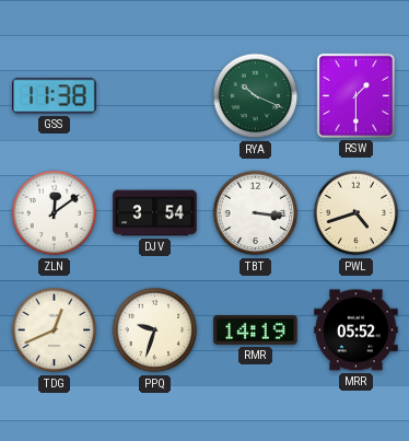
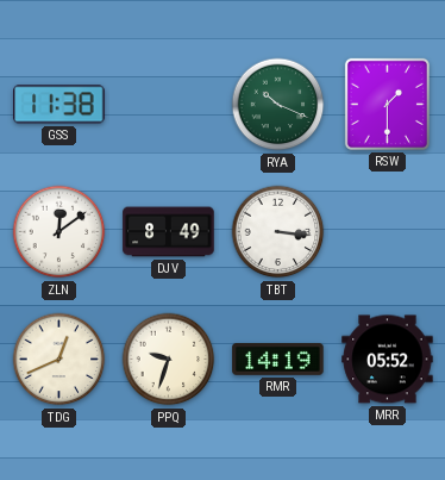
DJV: 3:54 -> 8:49
PWL: 4:42 -> none
